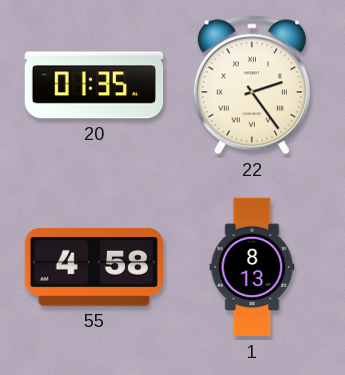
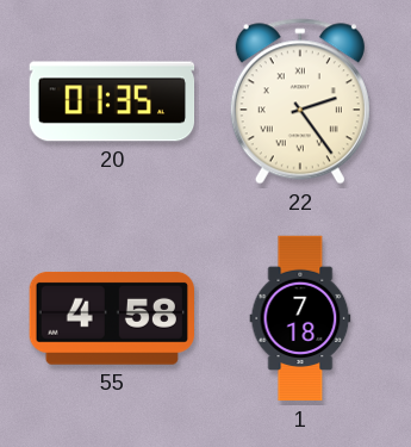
1: 8:13 -> 7:18
